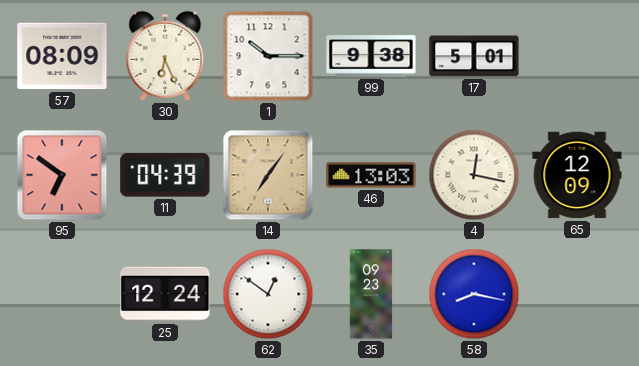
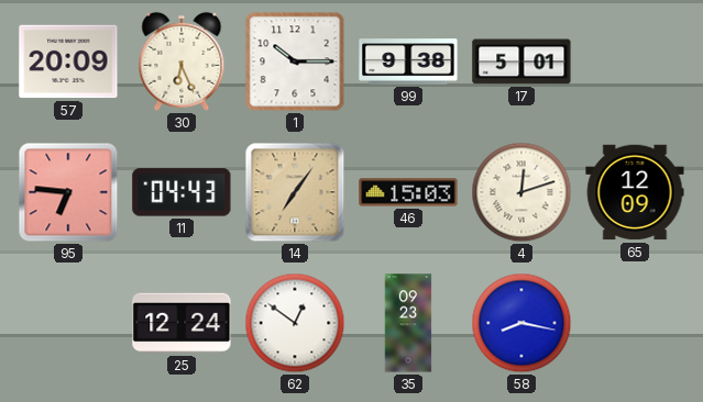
57: 08:09 -> 20:09
95: 6:51 -> 6:46
11: 04:39 -> 04:43
46: 13:03 -> 15:03
4: 12:17 -> 12:12
